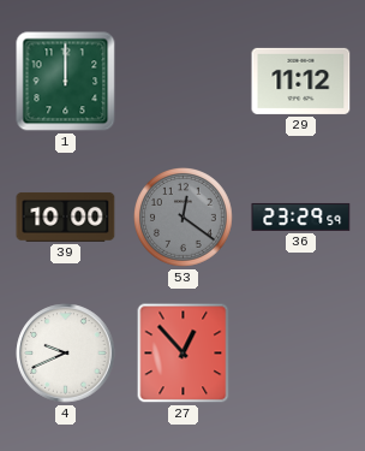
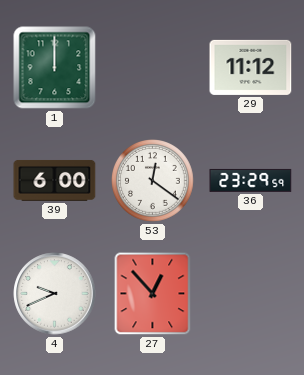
39: 10:00 -> 6:00
53 dial: grey -> white
